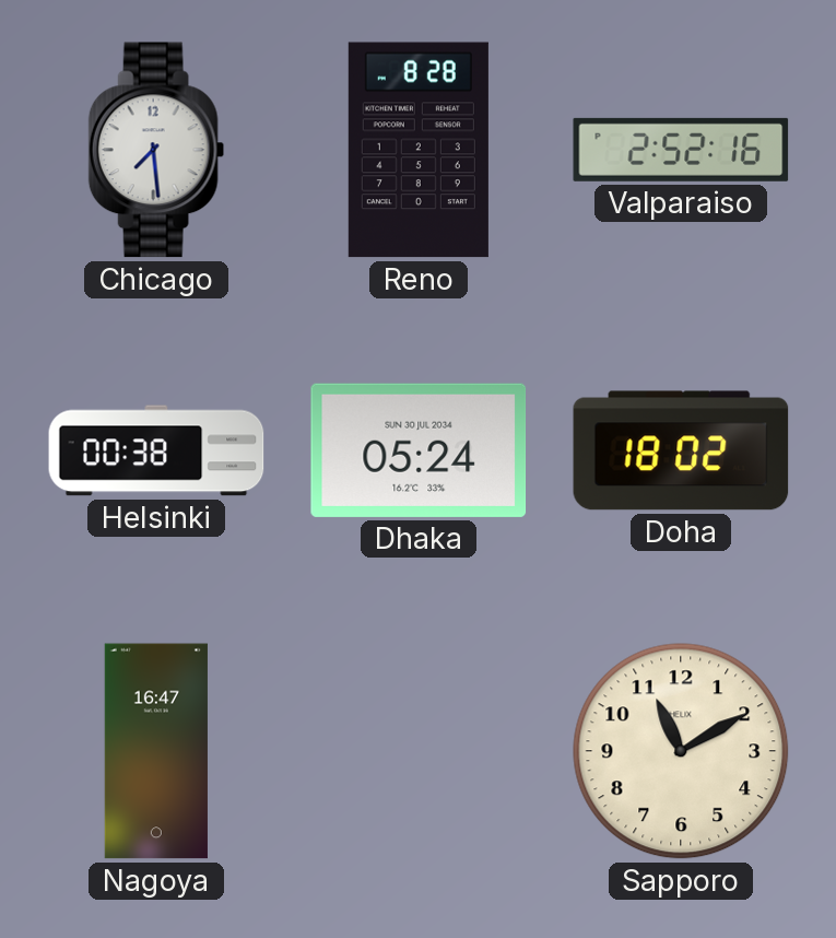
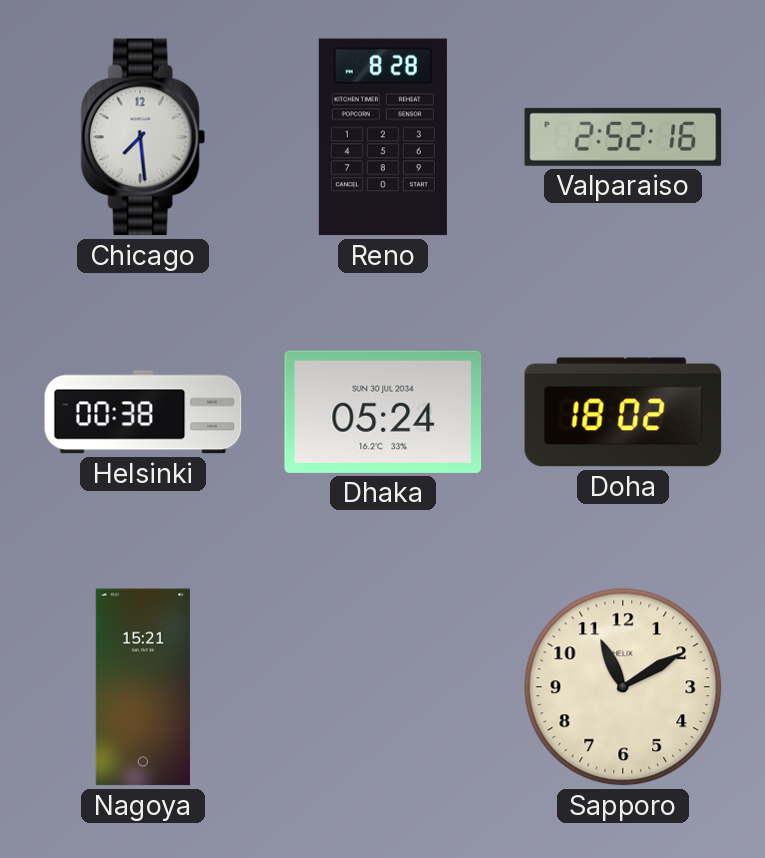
Nagoya: 16:47 -> 15:21
